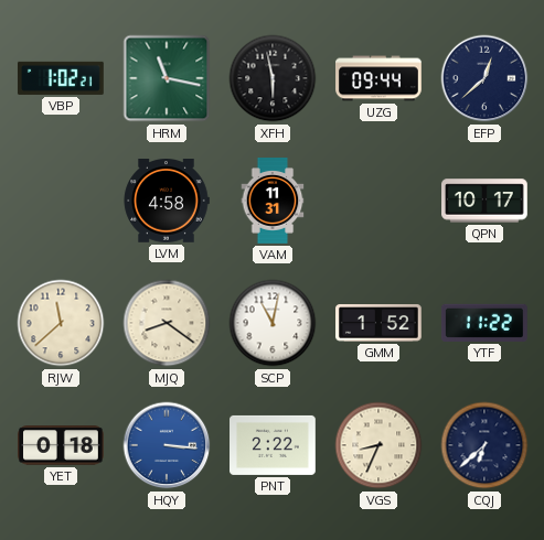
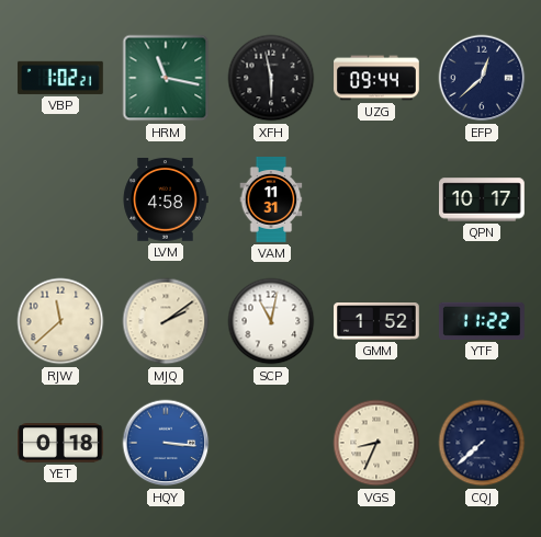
MJQ: 8:21 -> 2:09
PNT: 2:22 -> none
CQJ: 6:38 -> 7:38
